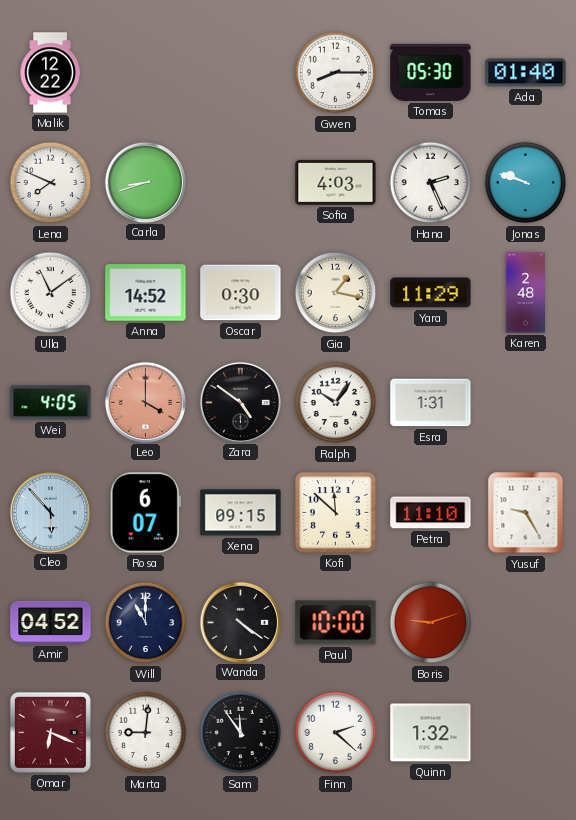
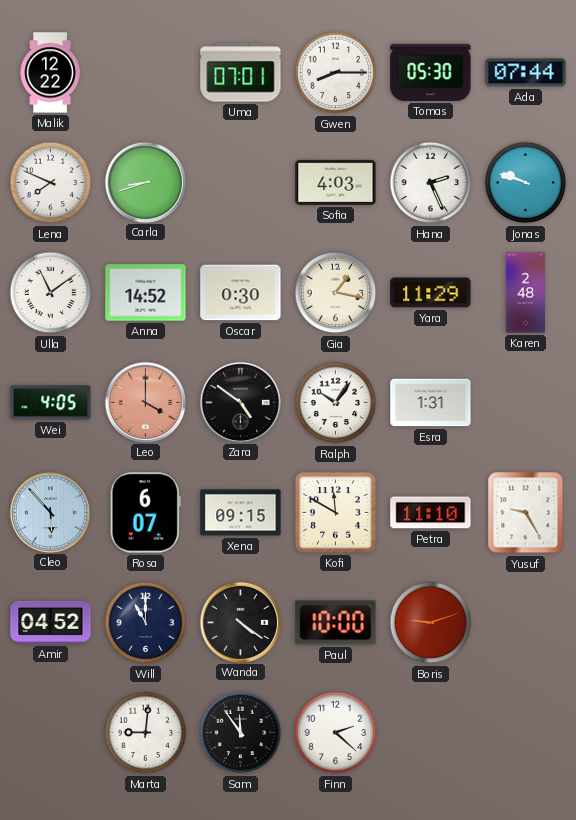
Uma: none -> 07:01
Ada: 01:40 -> 07:44
Kofi: 11:52 -> 11:50
Omar: 6:19 -> none
Quinn: 1:32 -> none
